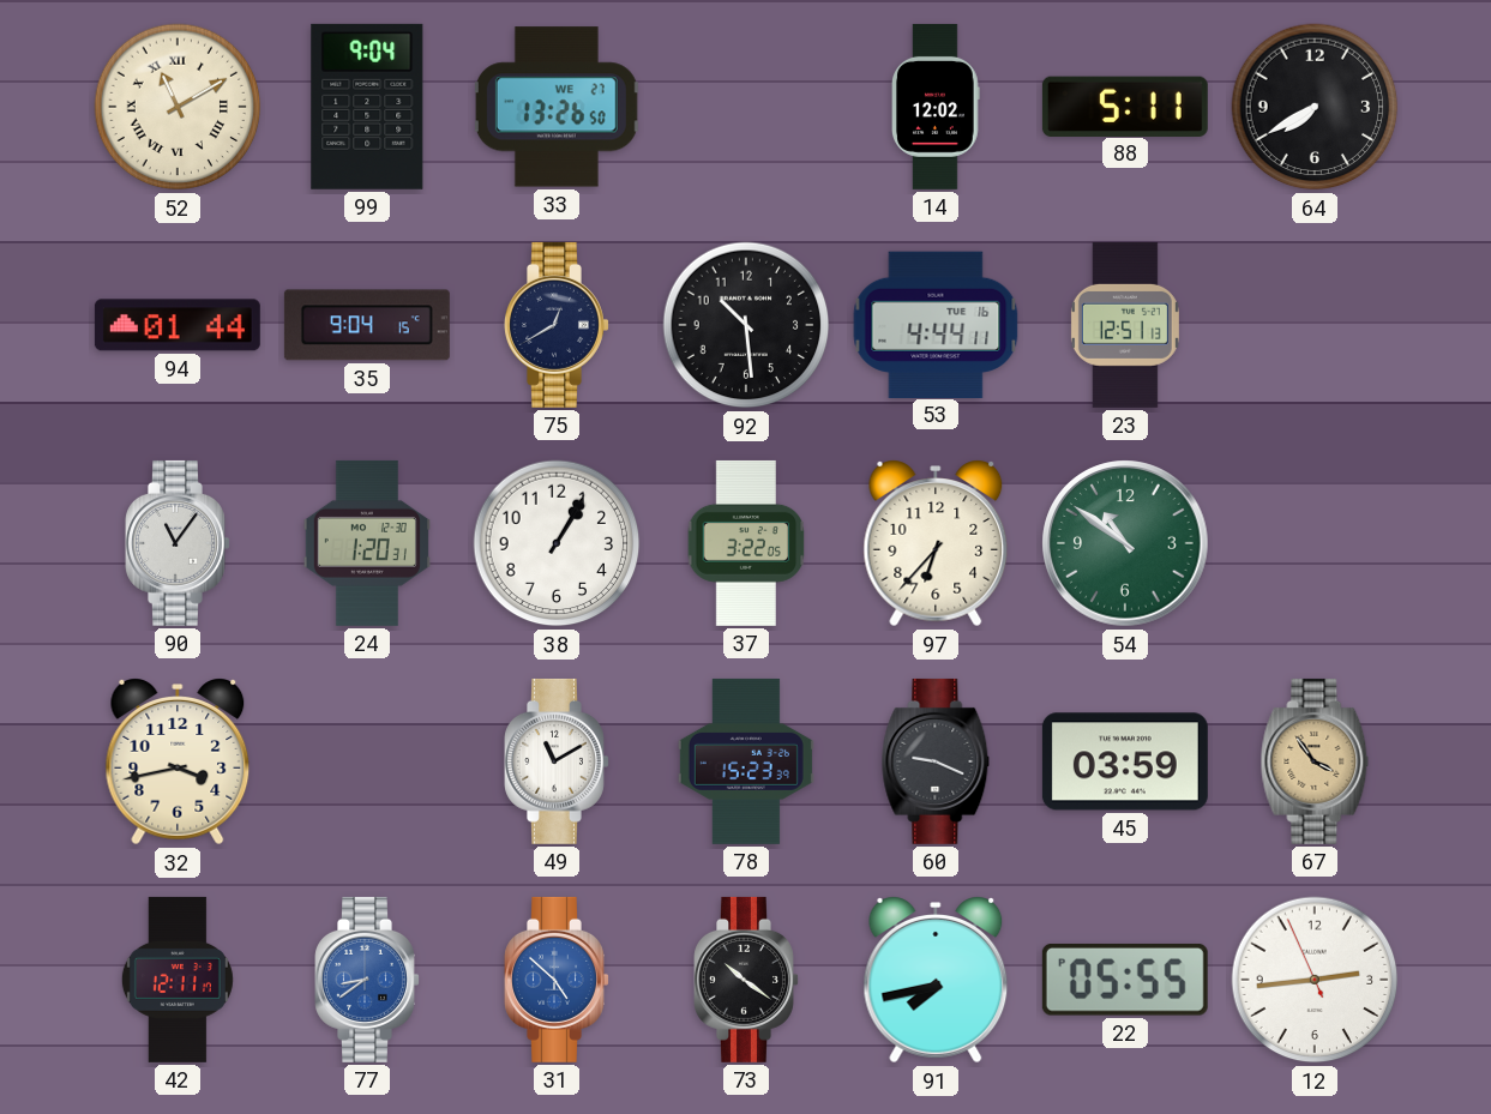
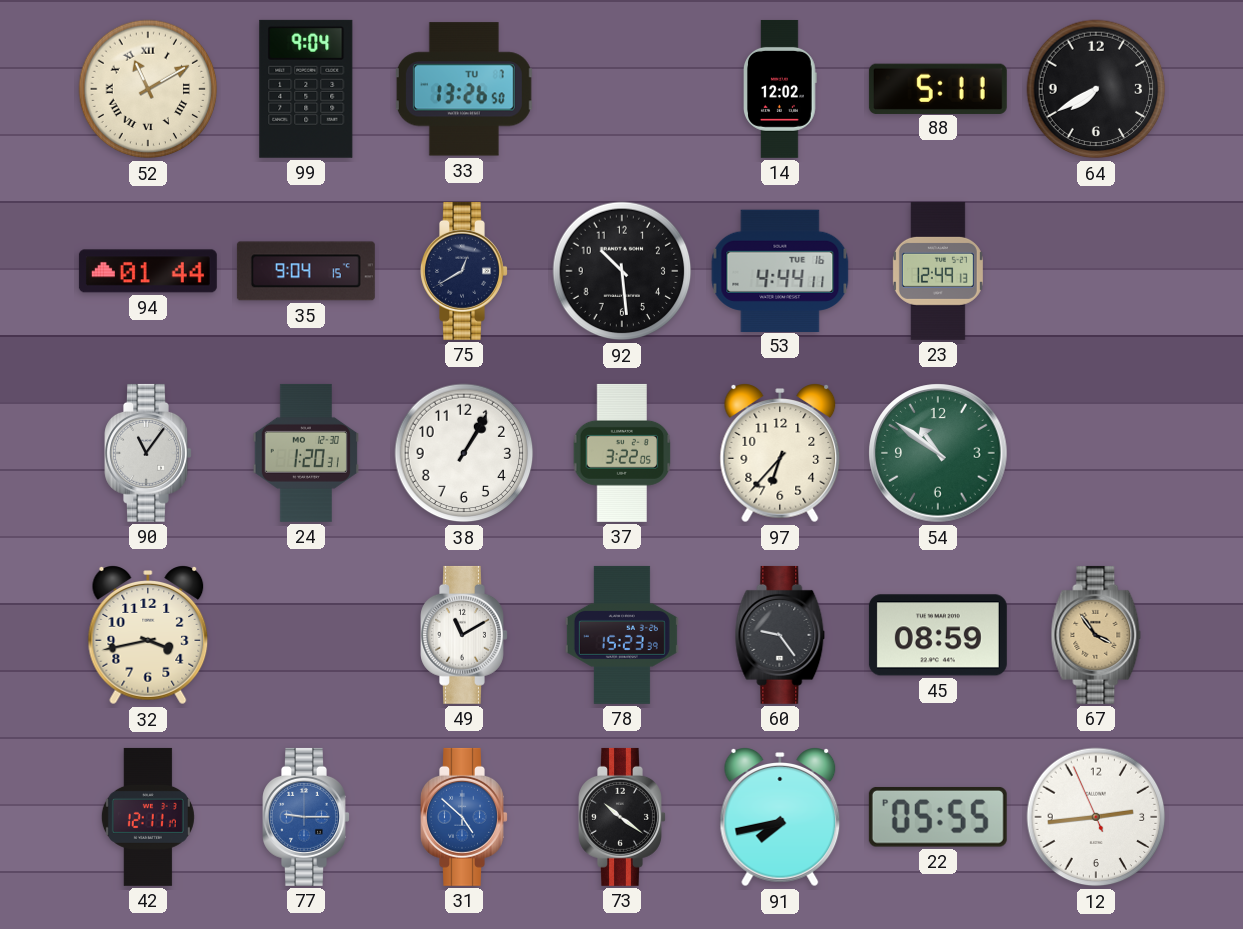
33 date: WE 27 -> TU 7
23: 12:51 -> 12:49
60: 9:19 -> 9:24
45: 03:59 -> 08:59
77: 8:39 -> 9:15
